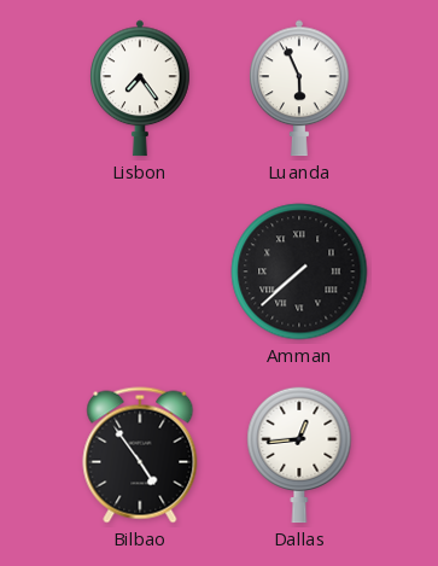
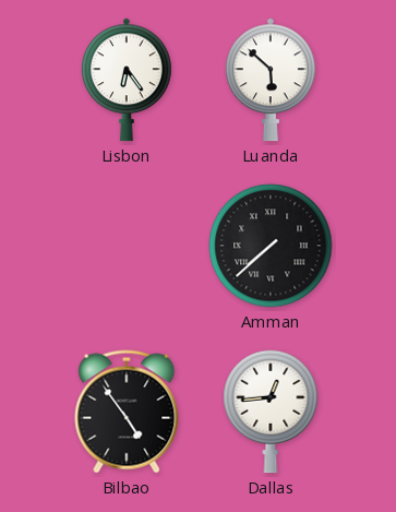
Lisbon: 7:24 -> 6:24
Luanda: 5:56 -> 5:52
